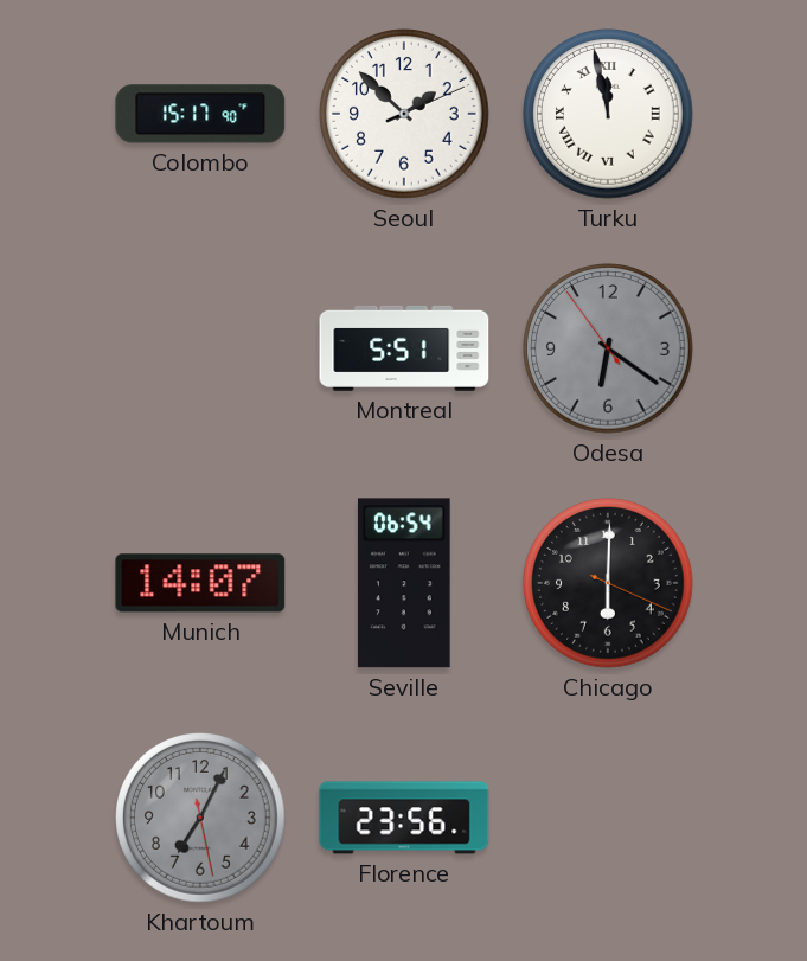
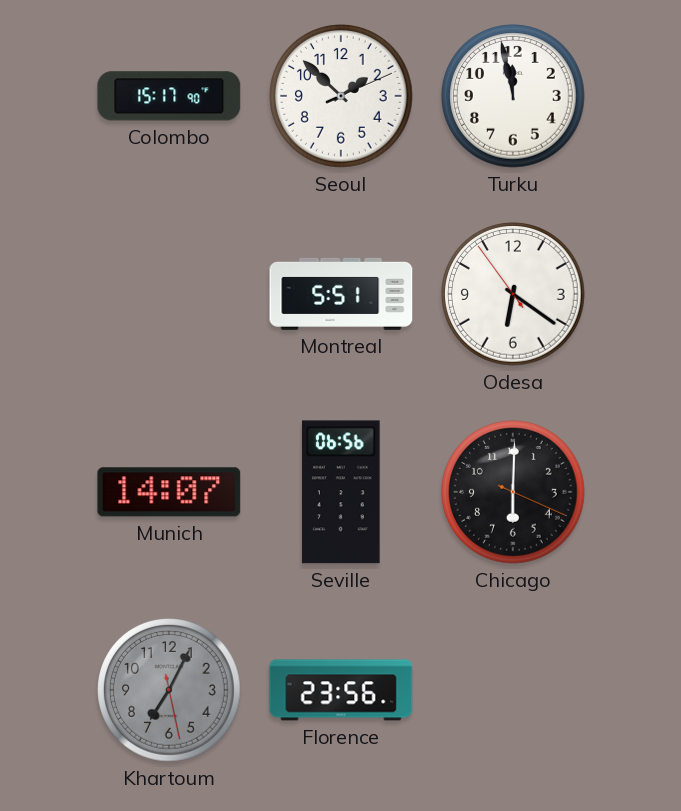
Turku numerals: Roman -> Arabic
Odesa dial: grey -> white
Seville: 06:54 -> 06:56
